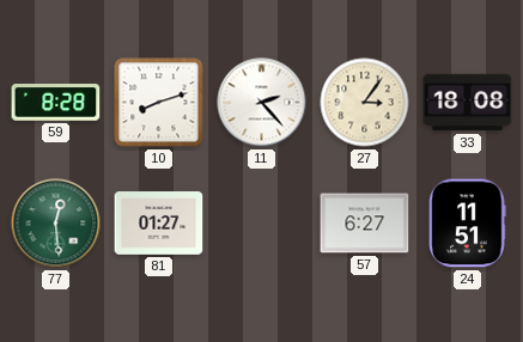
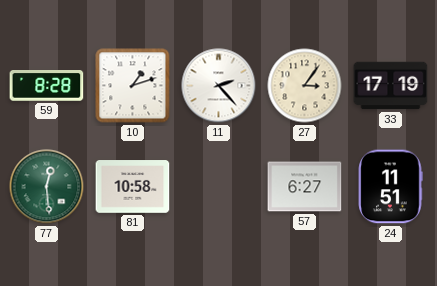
10: 8:12 -> 1:12
33: 18:08 -> 17:19
81: 01:27 -> 10:58
